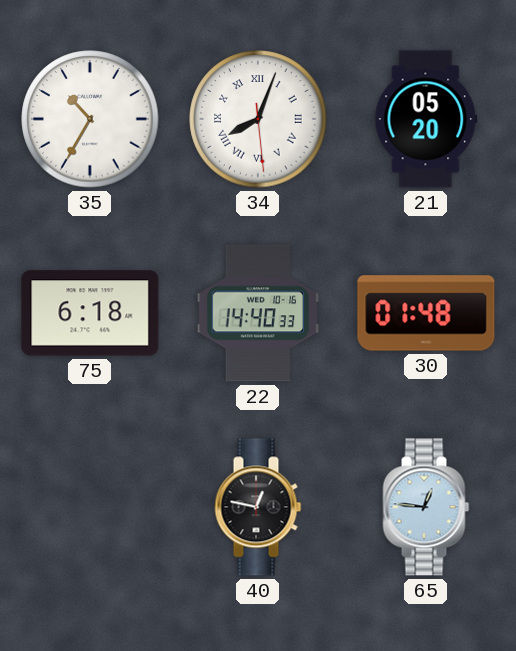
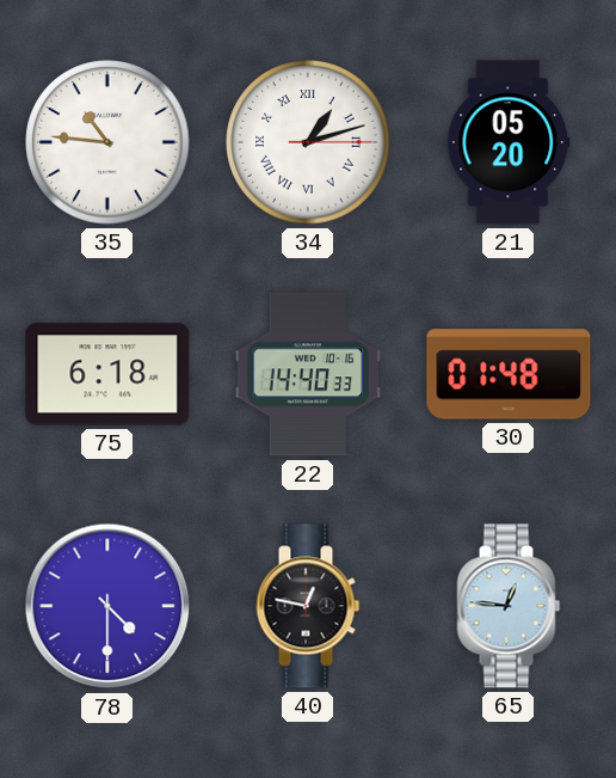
35: 10:35 -> 10:46
34: 8:03 -> 1:12
78: none -> 4:30
